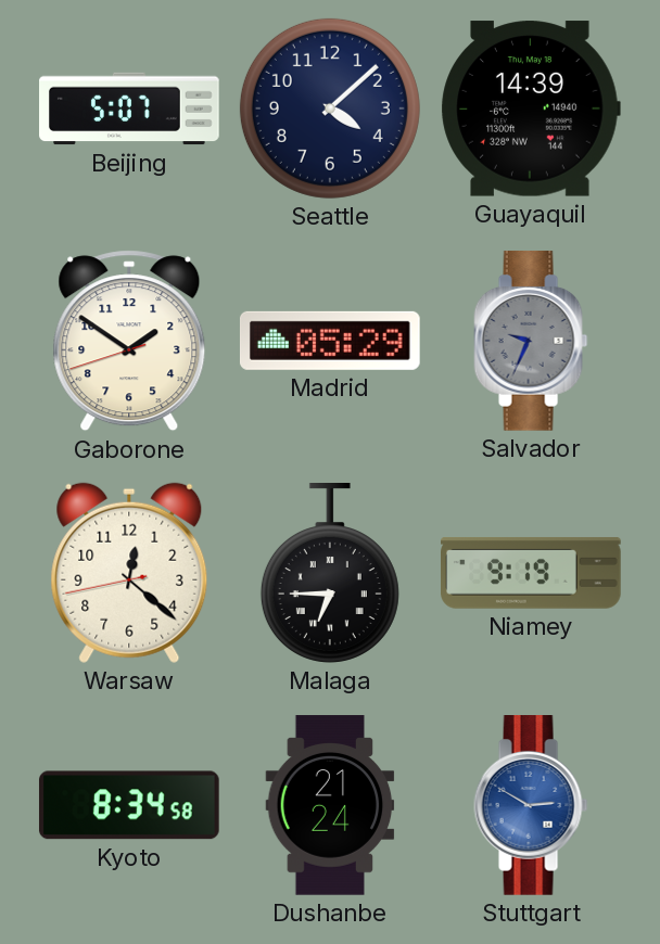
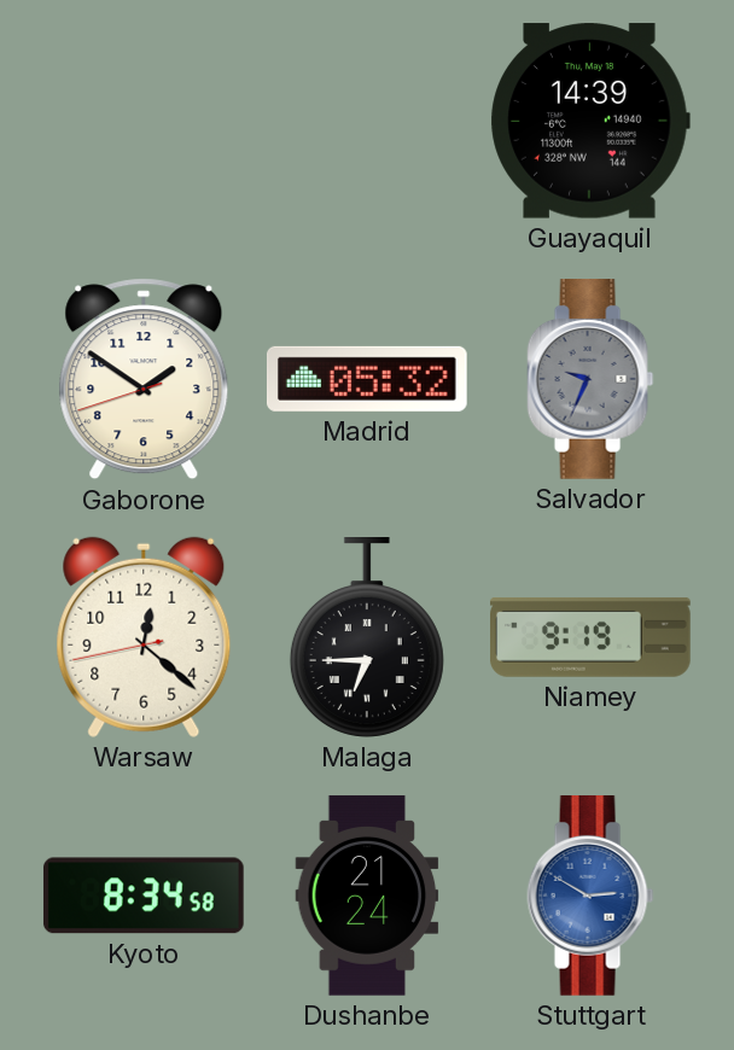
Beijing: 5:07 -> none
Seattle: 4:08 -> none
Madrid: 05:29 -> 05:32
